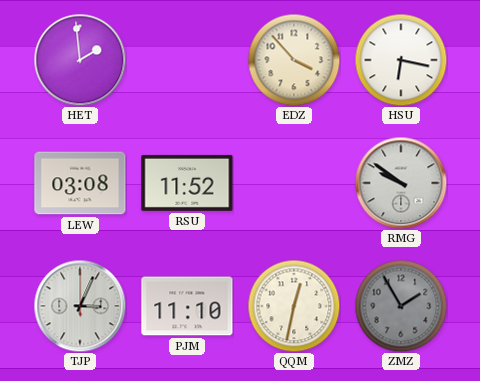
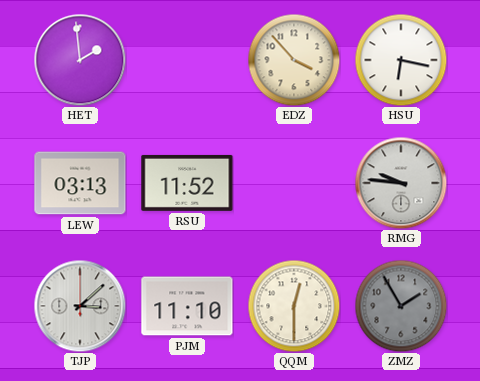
LEW: 03:08 -> 03:13
RMG: 9:51 -> 9:46
TJP: 3:04 -> 3:08
QQM: 12:32 -> 12:30
